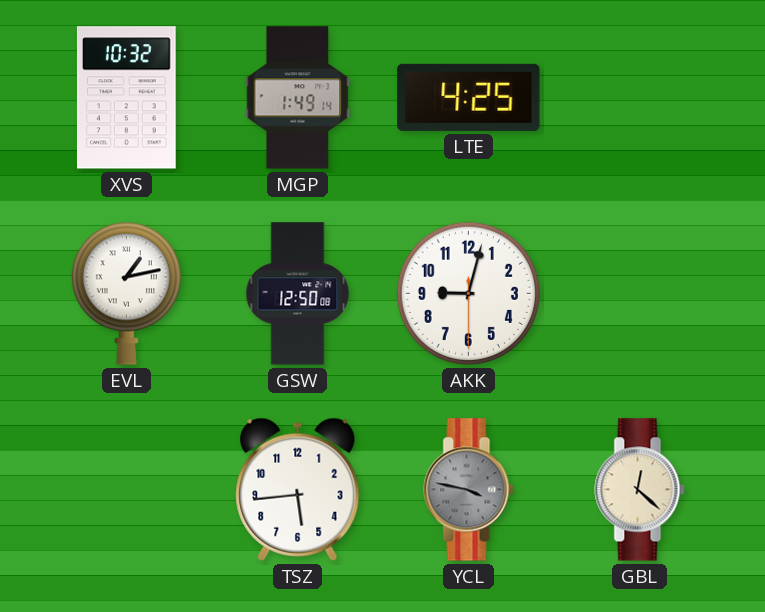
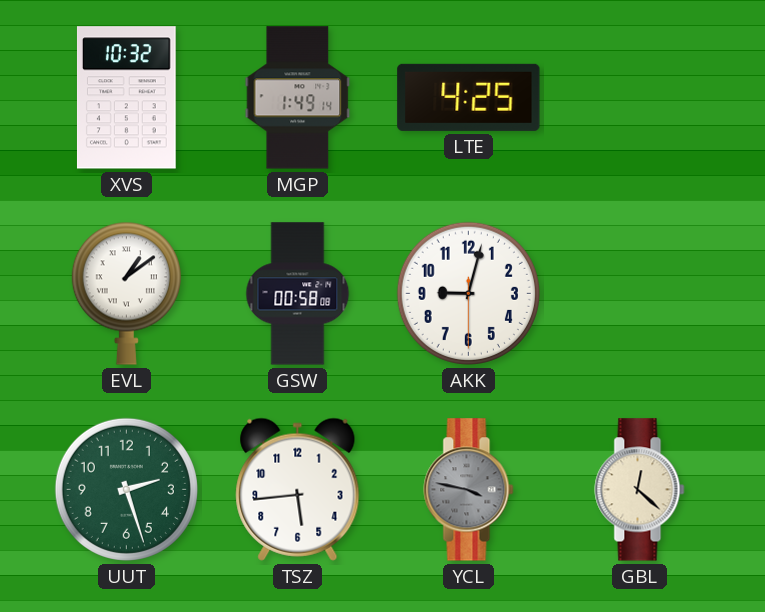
EVL: 1:13 -> 1:09
GSW: 12:50 -> 00:58
UUT: none -> 2:27
